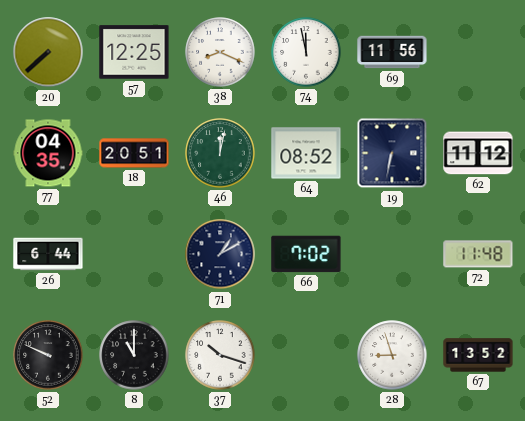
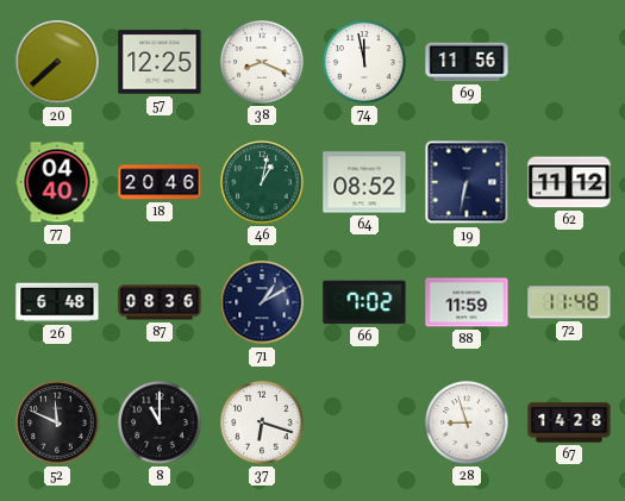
77: 04:35 -> 04:40
18: 20:51 -> 20:46
46: 12:02 -> 1:02
26: 6:44 -> 6:48
87: none -> 08:36
88: none -> 11:59
52: 9:49 -> 11:49
37: 10:18 -> 6:18
67: 13:52 -> 14:28
